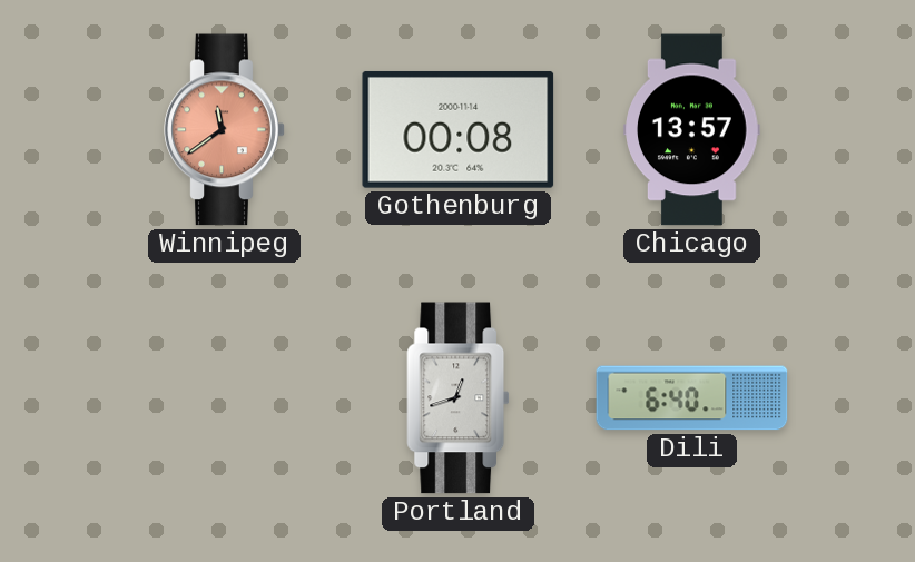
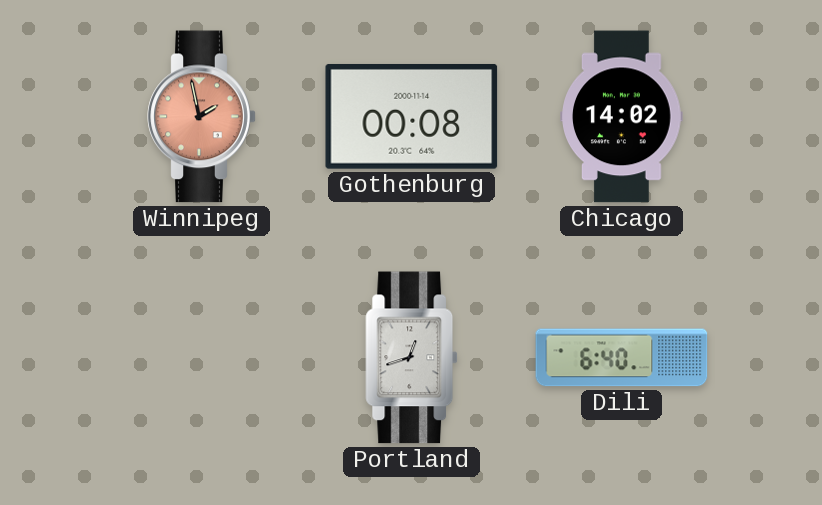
Winnipeg: 11:39 -> 1:58
Chicago: 13:57 -> 14:02
